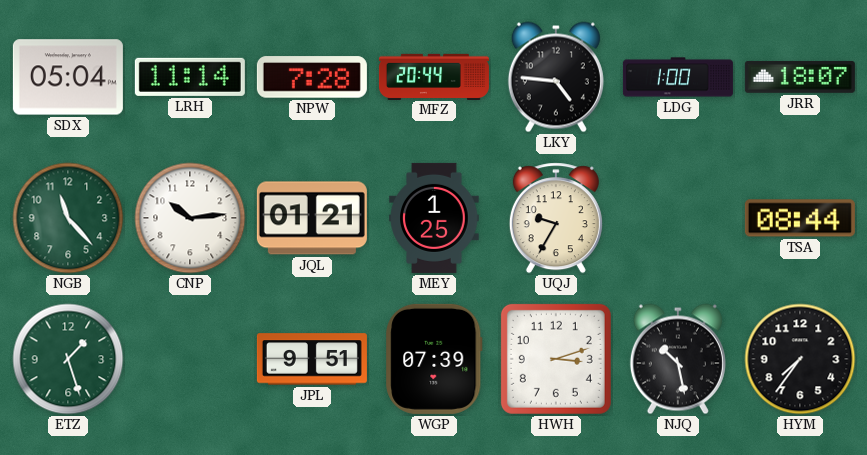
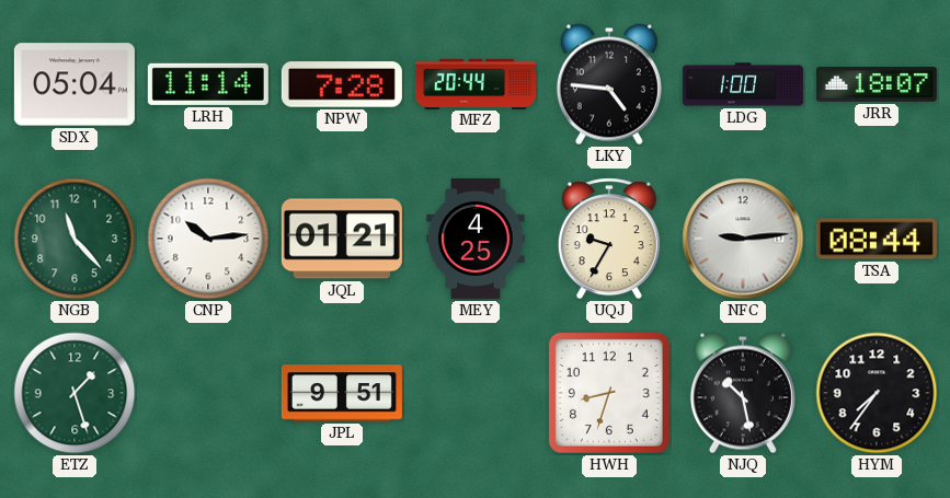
MEY: 1:25 -> 4:25
NFC: none -> 9:14
WGP: 07:39 -> none
HWH: 3:12 -> 8:33
